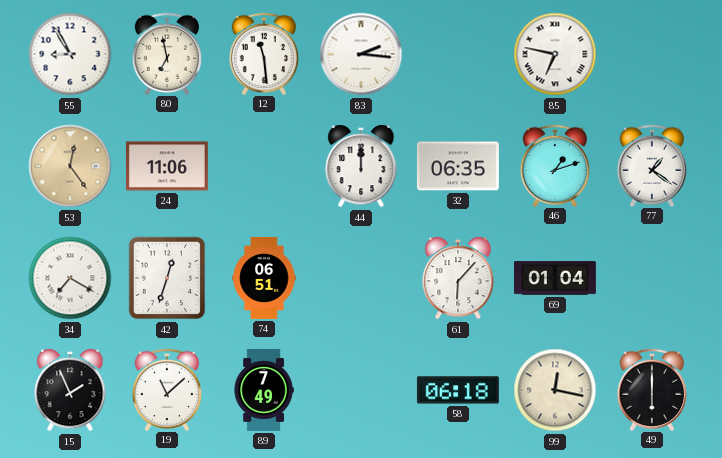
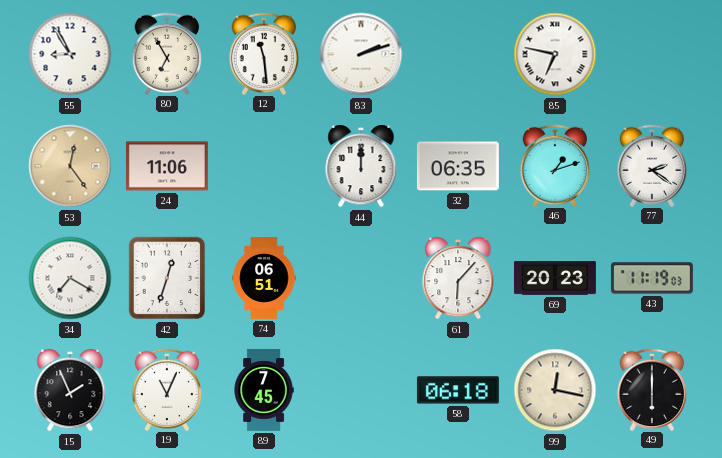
80: 6:58 -> 6:55
83: 2:16 -> 2:12
77: 1:21 -> 2:21
69: 01:04 -> 20:23
43: none -> 11:19
19: 11:08 -> 11:04
89: 7:49 -> 7:45
